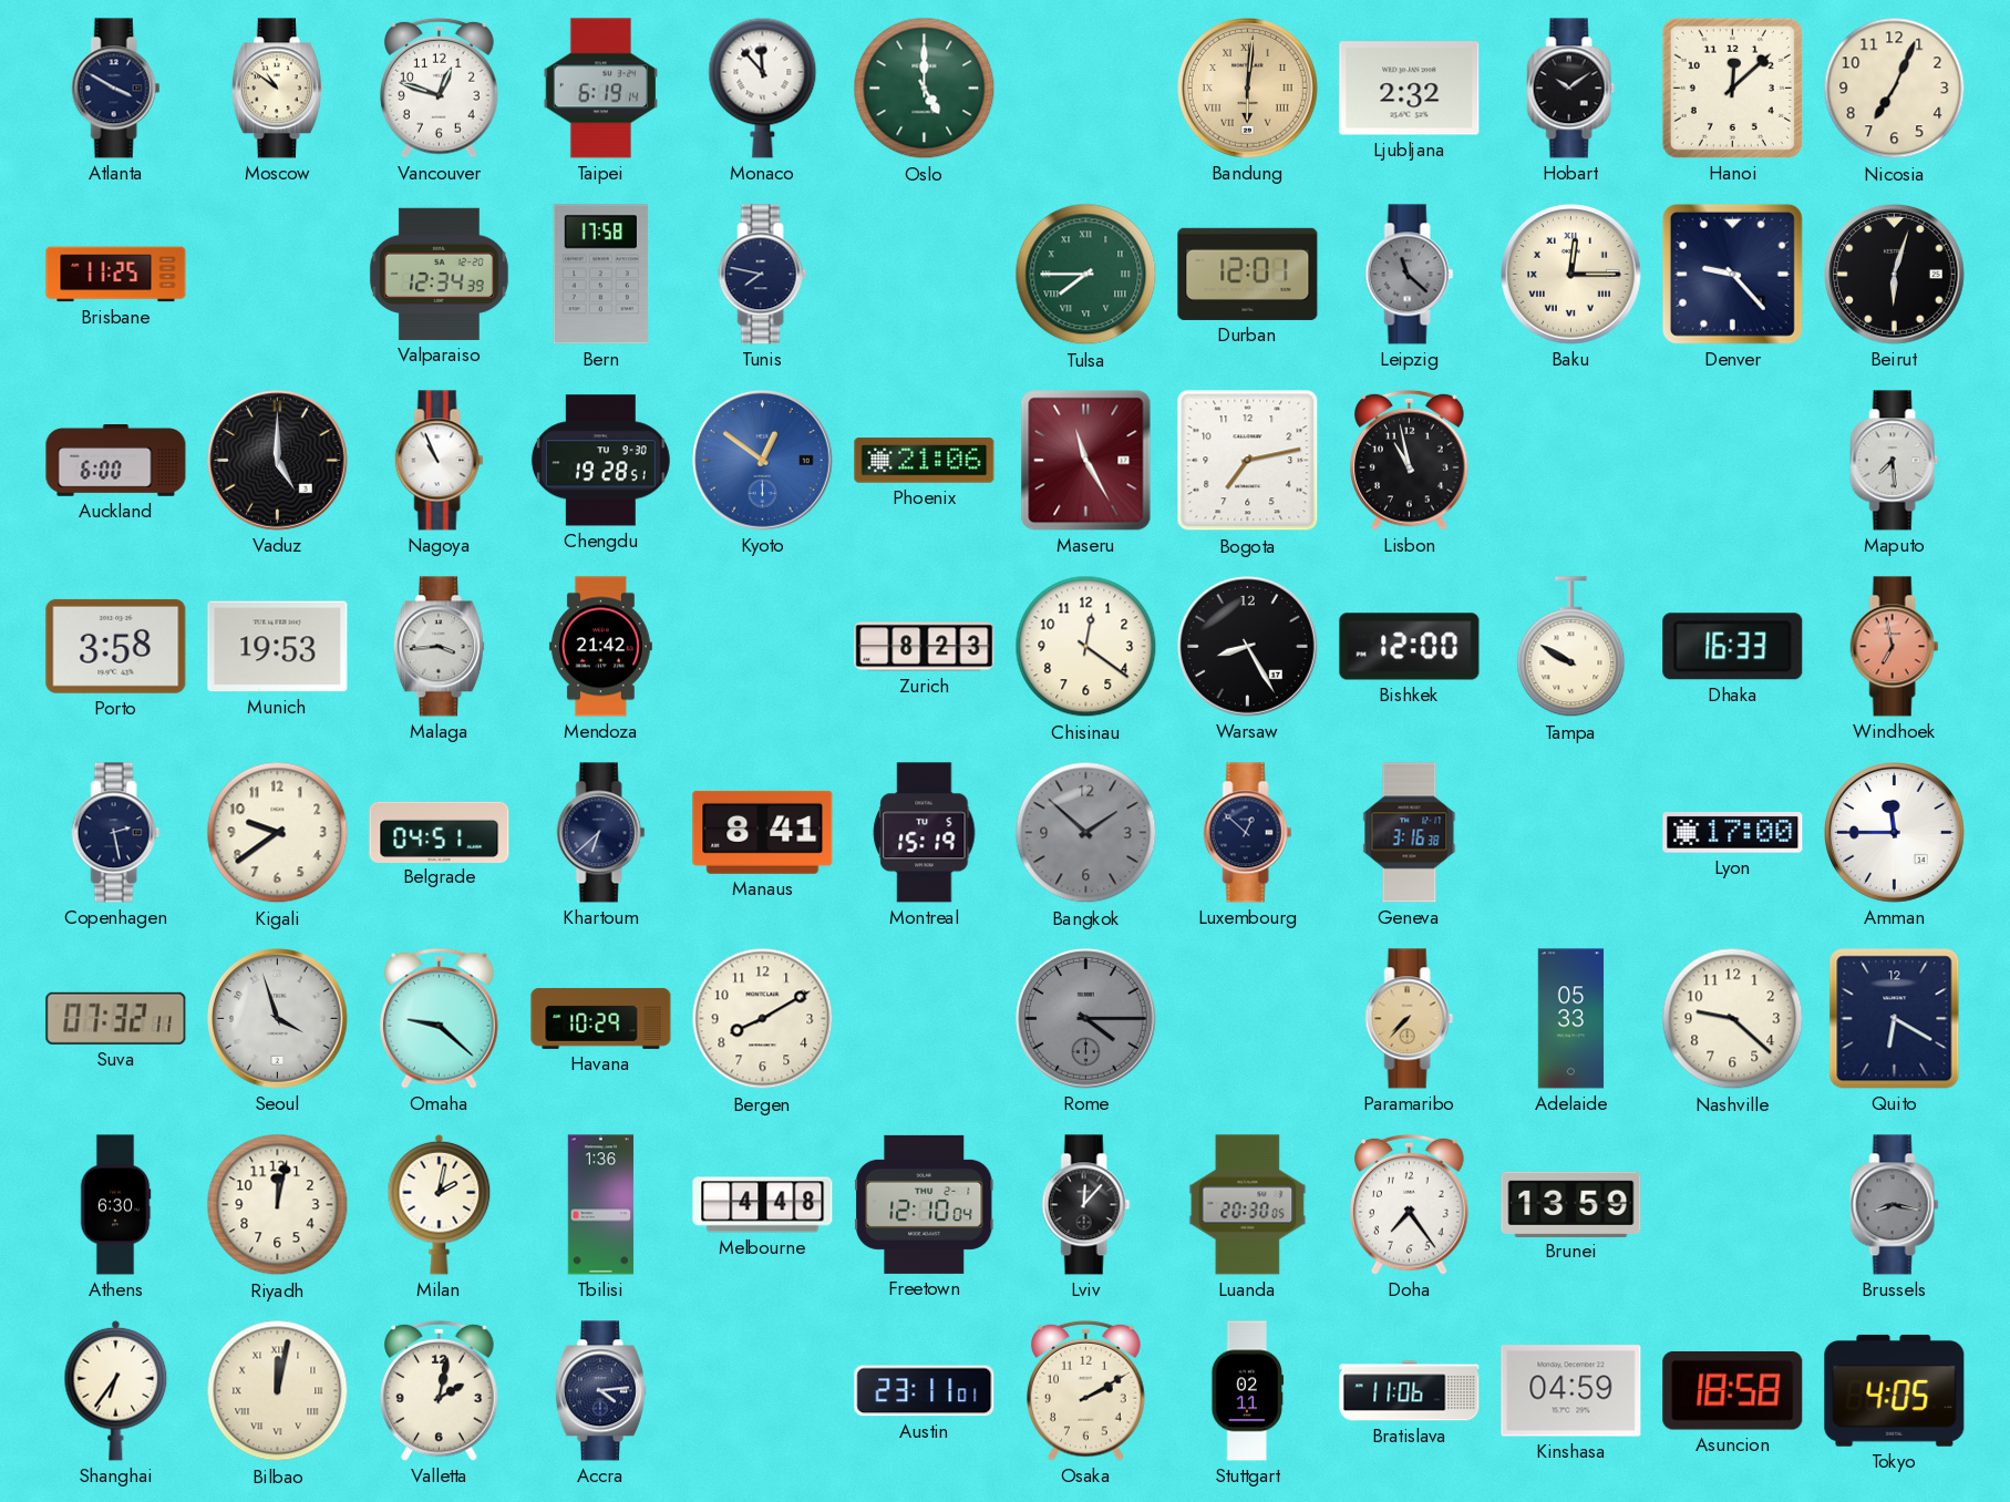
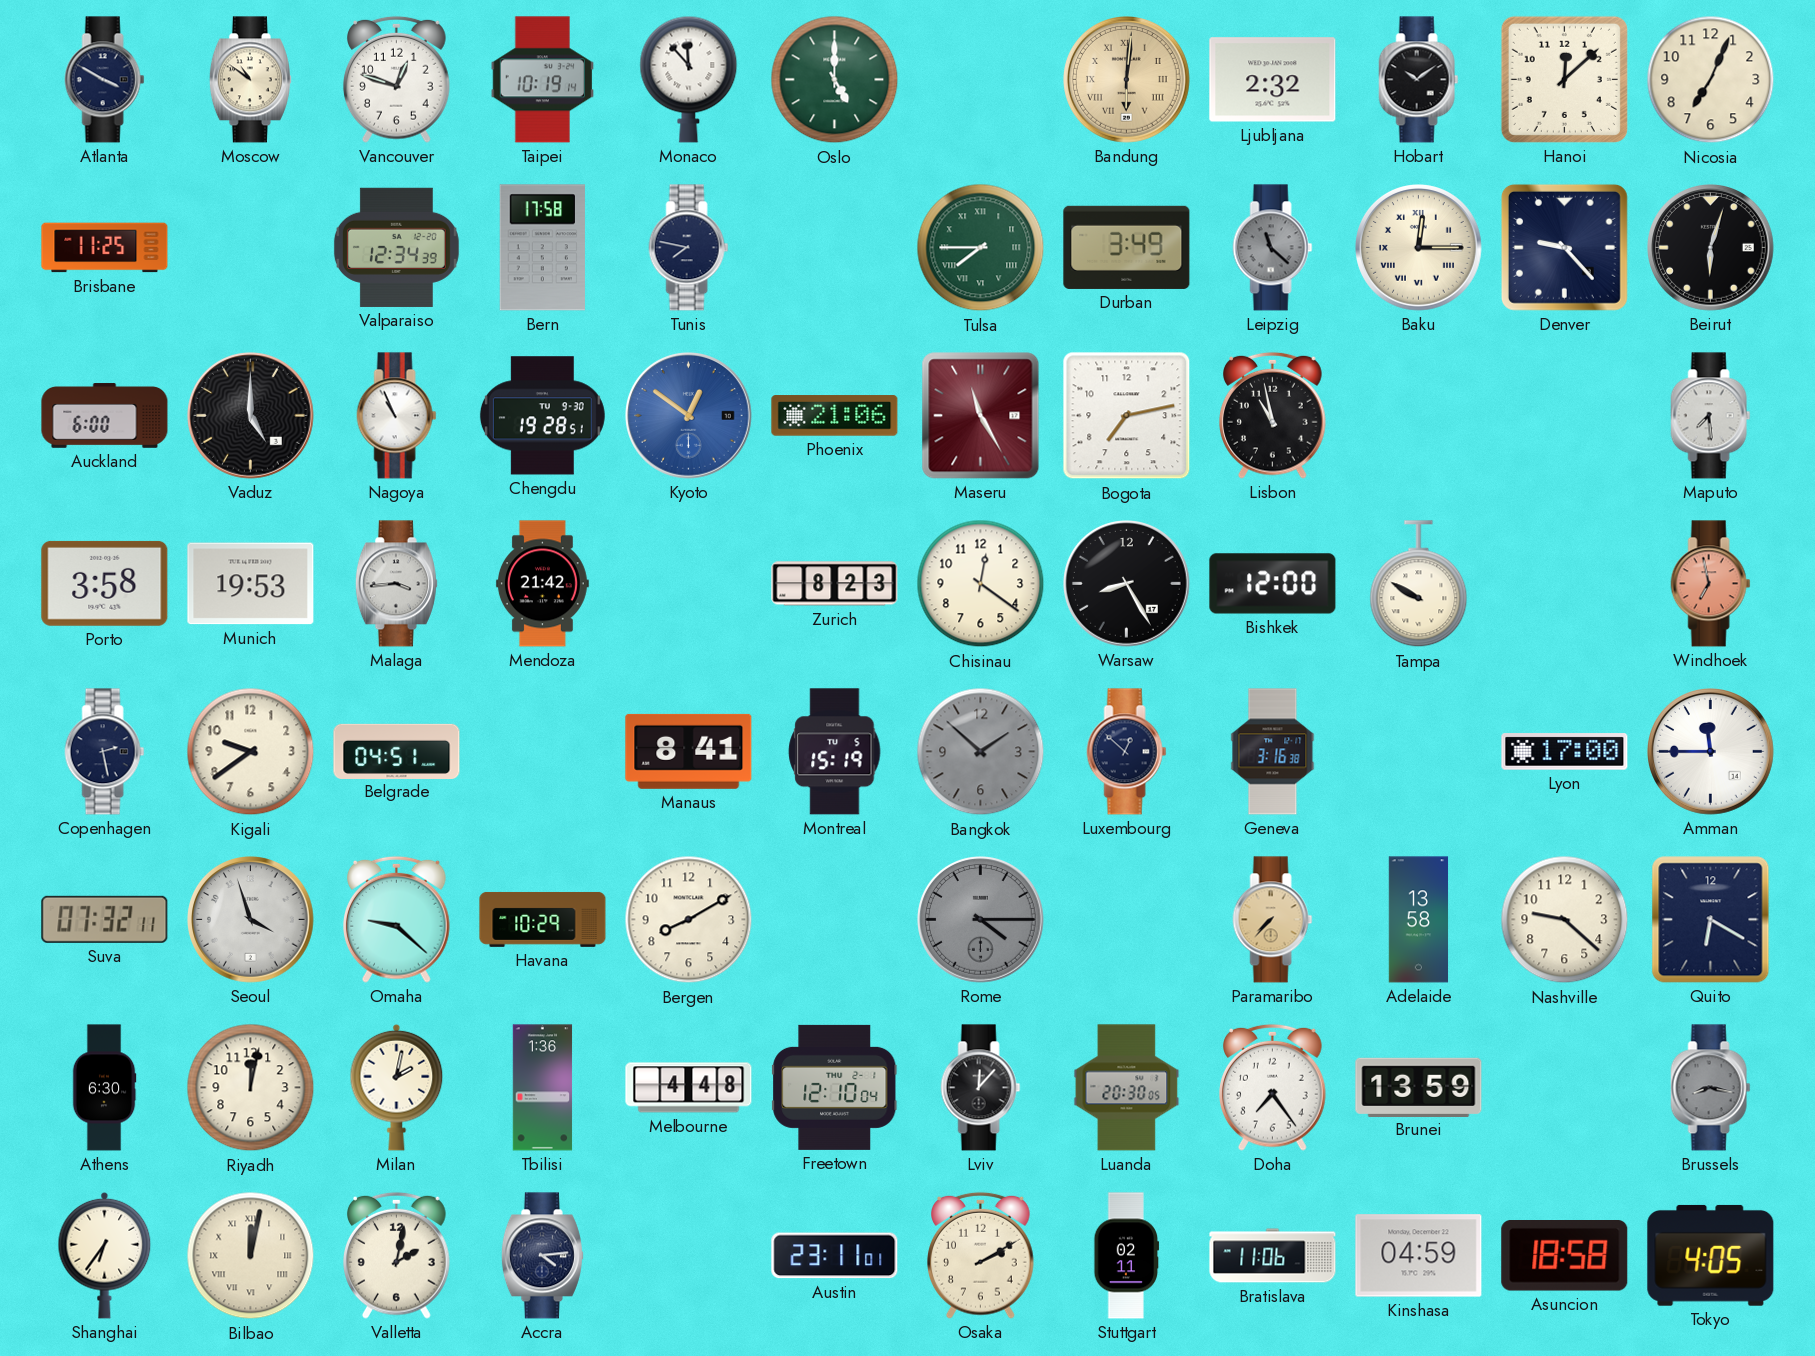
Taipei: 6:19 -> 10:19
Durban: 12:01 -> 3:49
Dhaka: 16:33 -> none
Khartoum: 6:38 -> none
Adelaide: 05:33 -> 13:58
